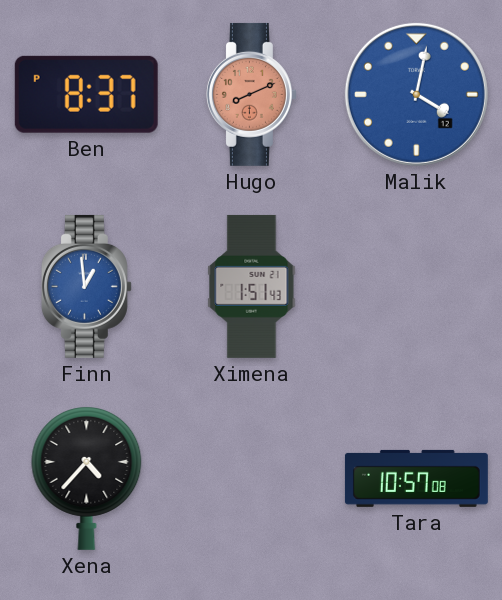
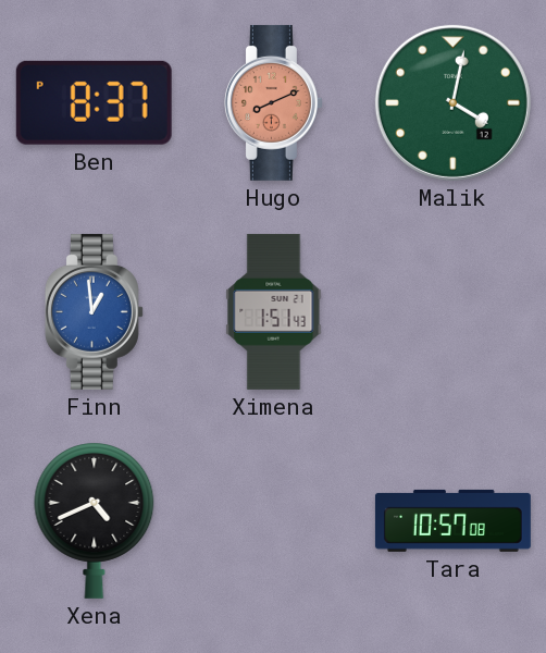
Malik dial: blue -> green
Xena: 4:37 -> 4:41
